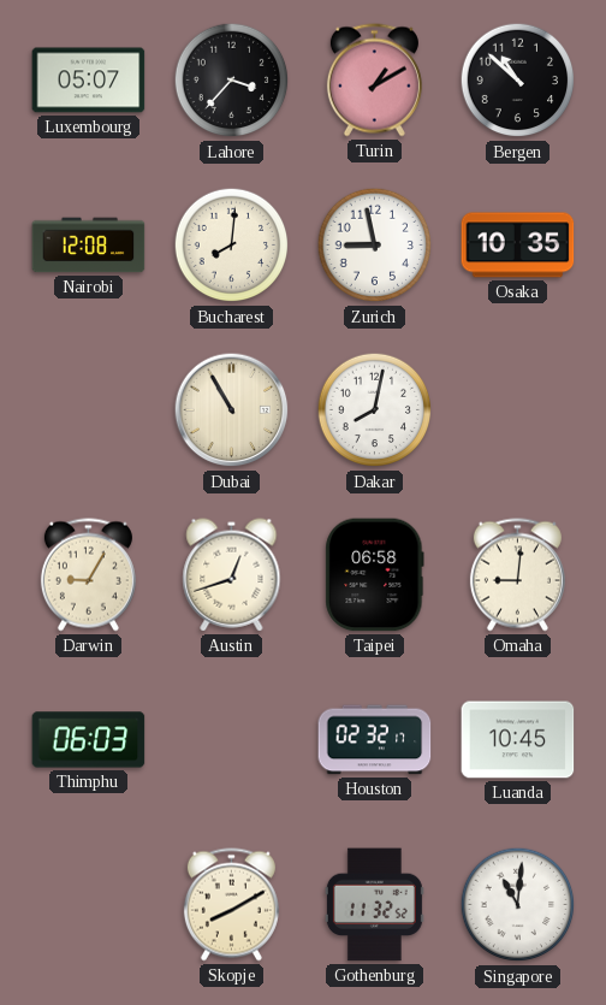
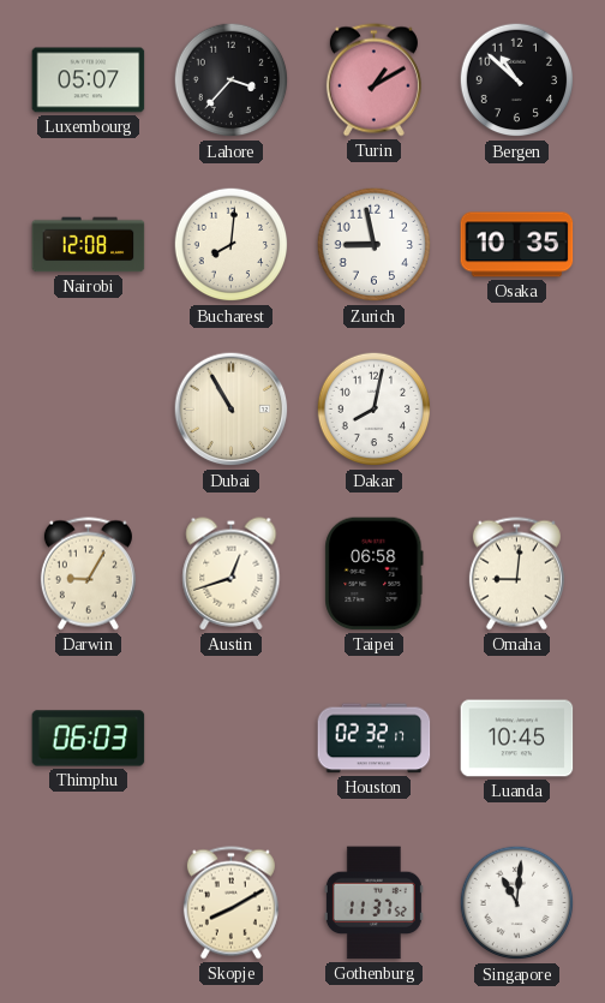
Gothenburg: 11:32 -> 11:37
